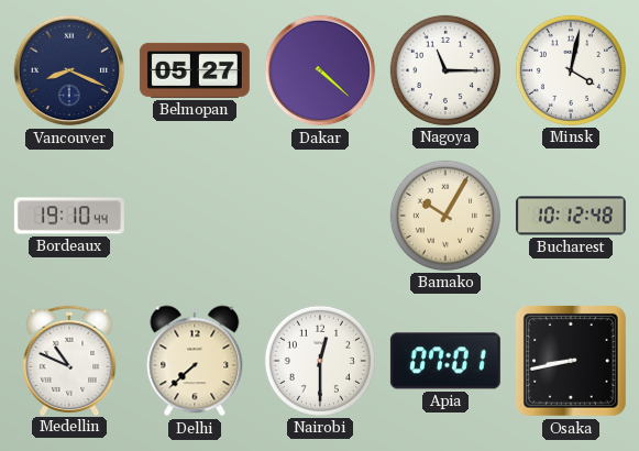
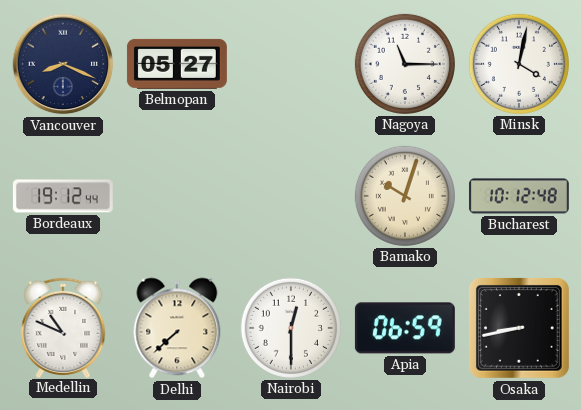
Dakar: 4:22 -> none
Bordeaux: 19:10 -> 19:12
Bamako: 10:05 -> 10:03
Apia: 07:01 -> 06:59
